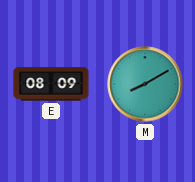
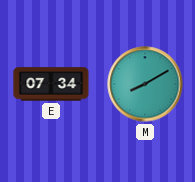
E: 08:09 -> 07:34
